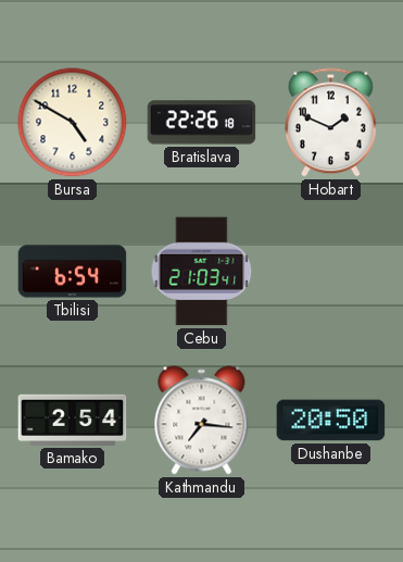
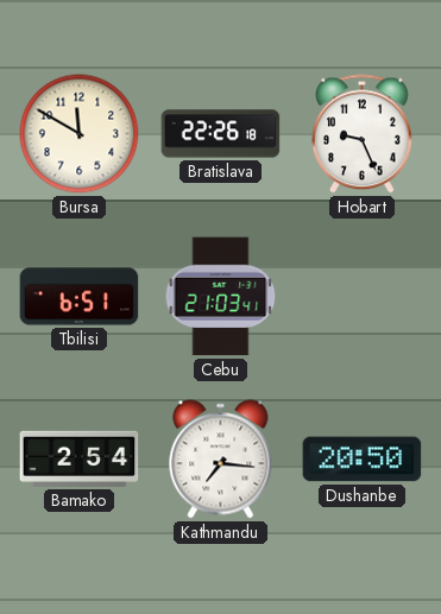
Bursa: 4:50 -> 11:50
Hobart: 1:49 -> 9:26
Tbilisi: 6:54 -> 6:51
